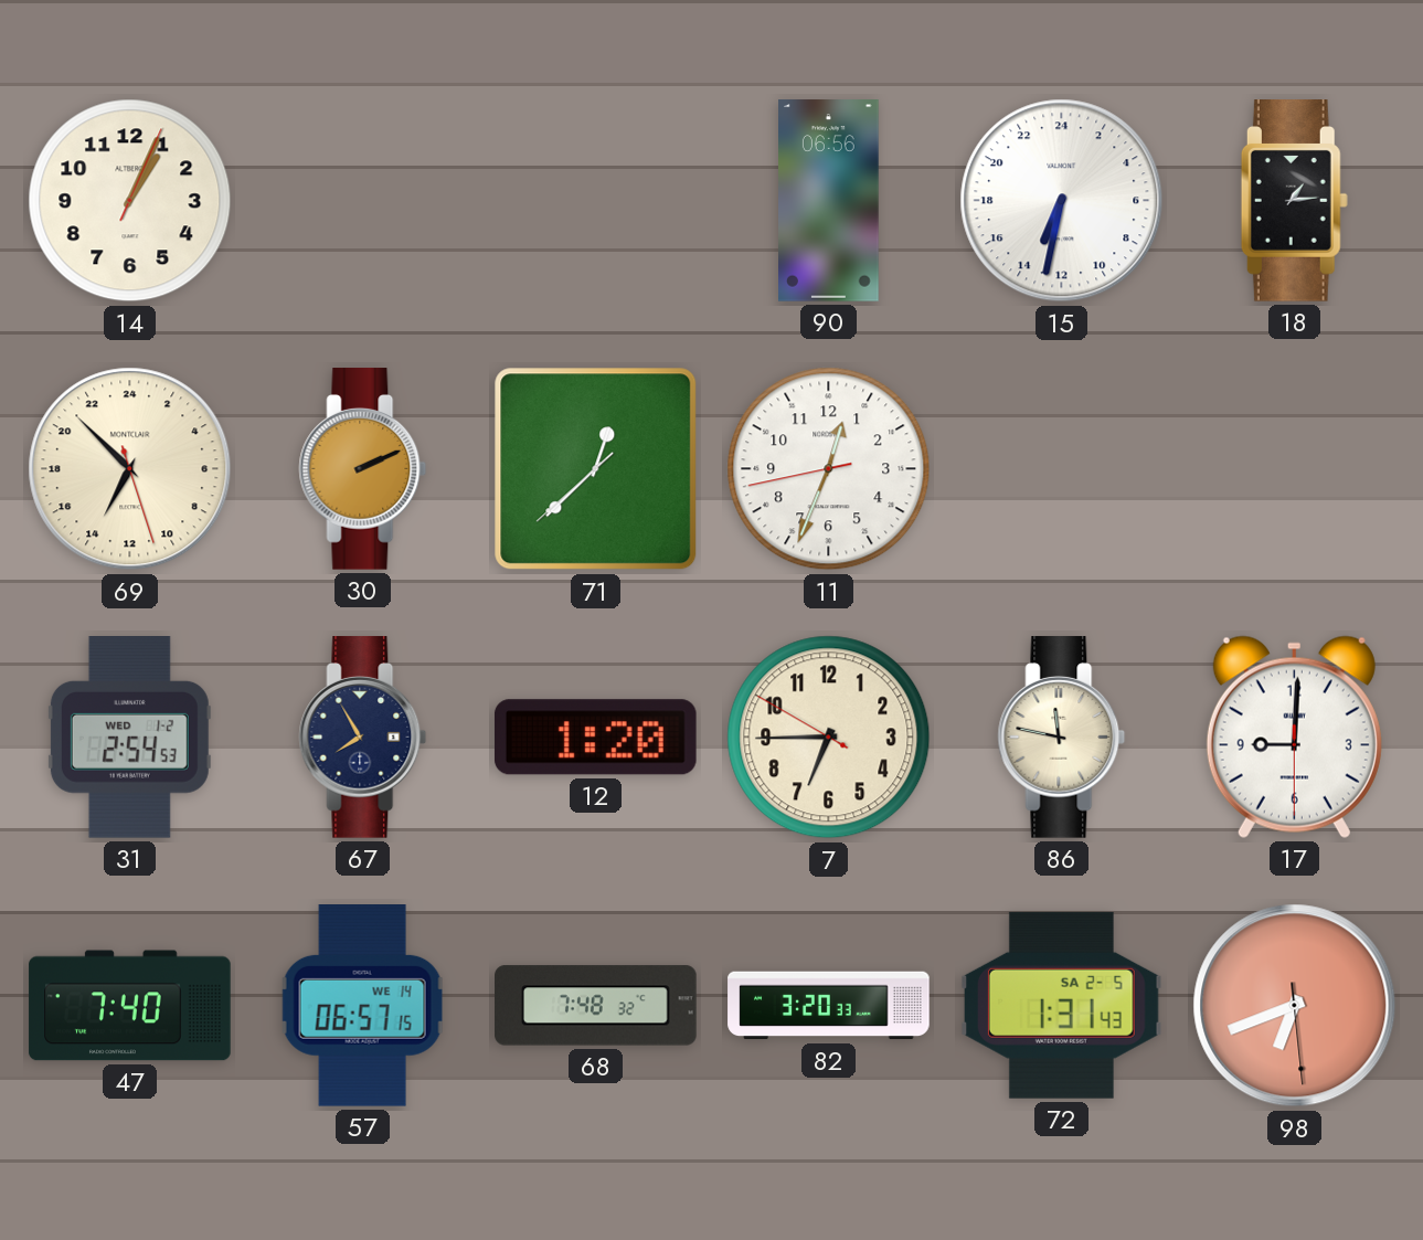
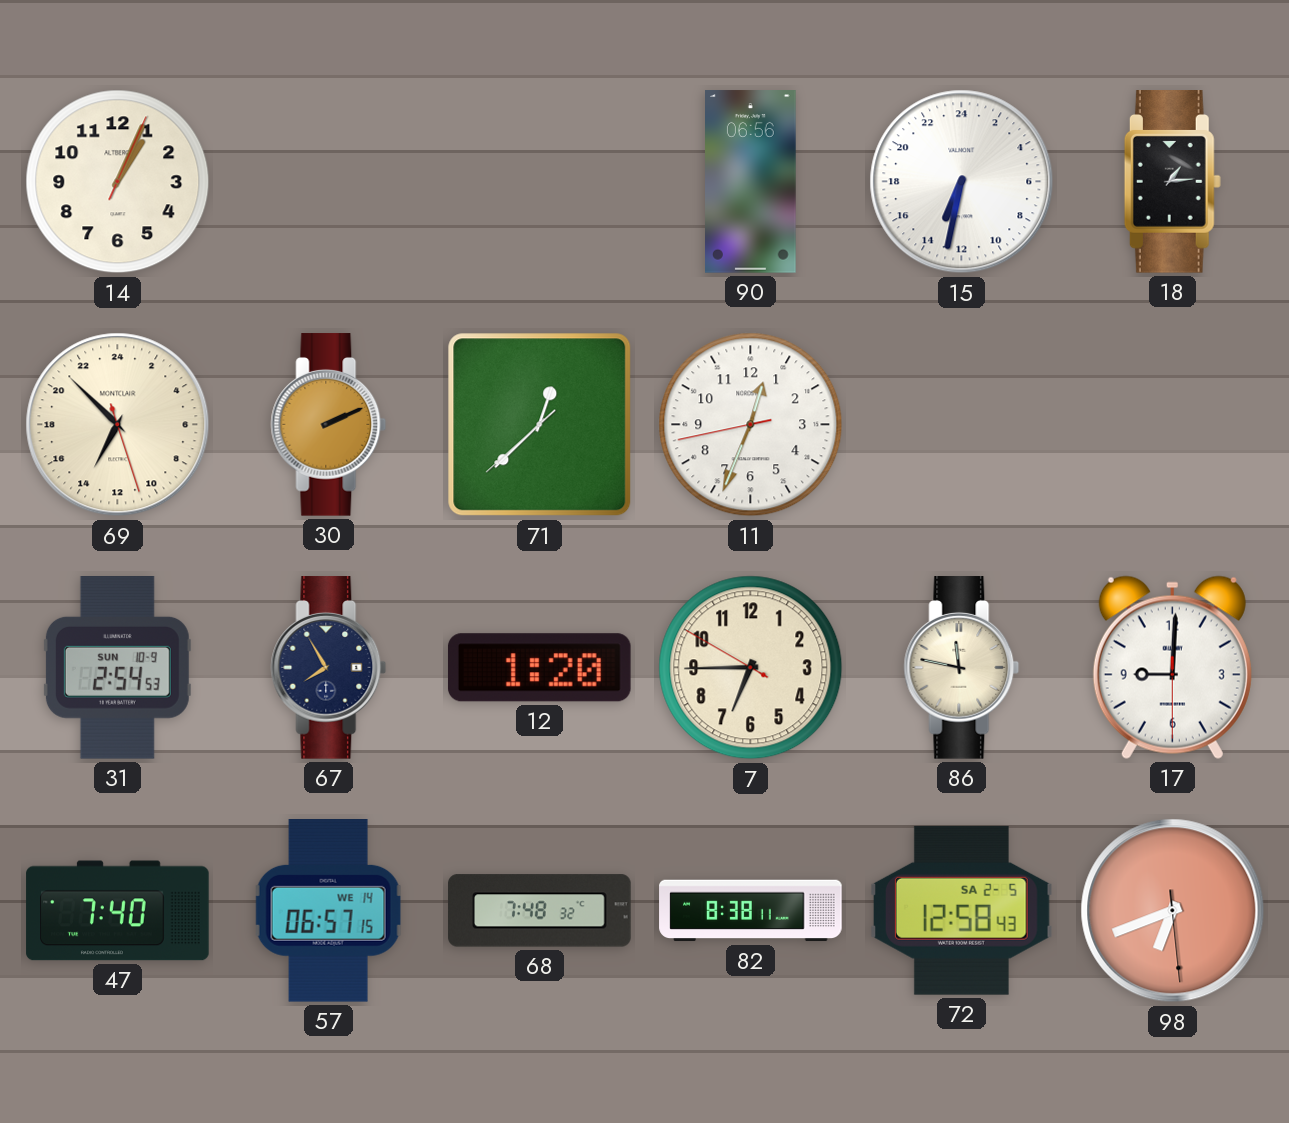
31 date: WED 1-2 -> SUN 10-9
82: 3:20 -> 8:38
72: 1:31 -> 12:58
